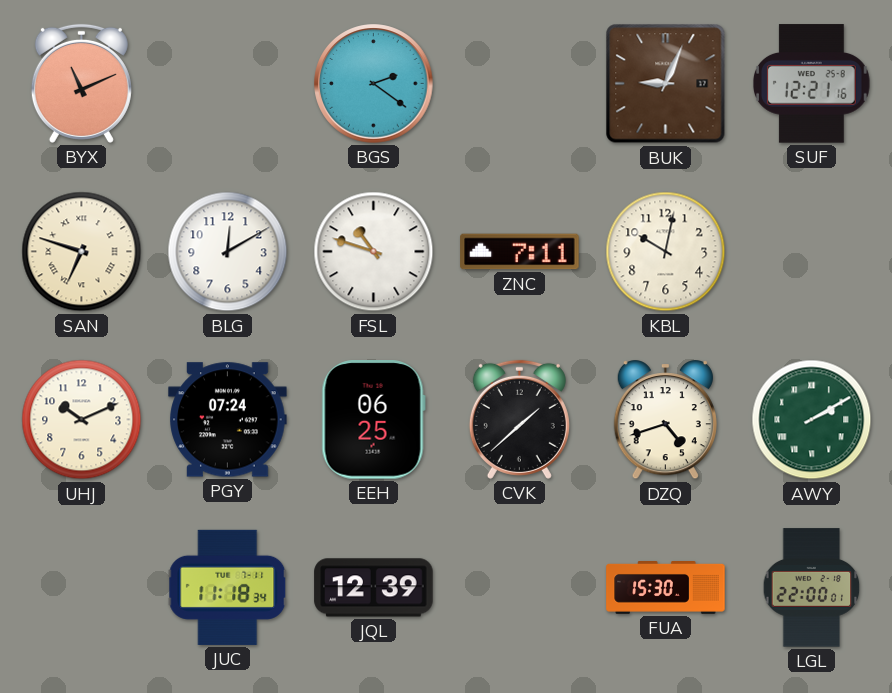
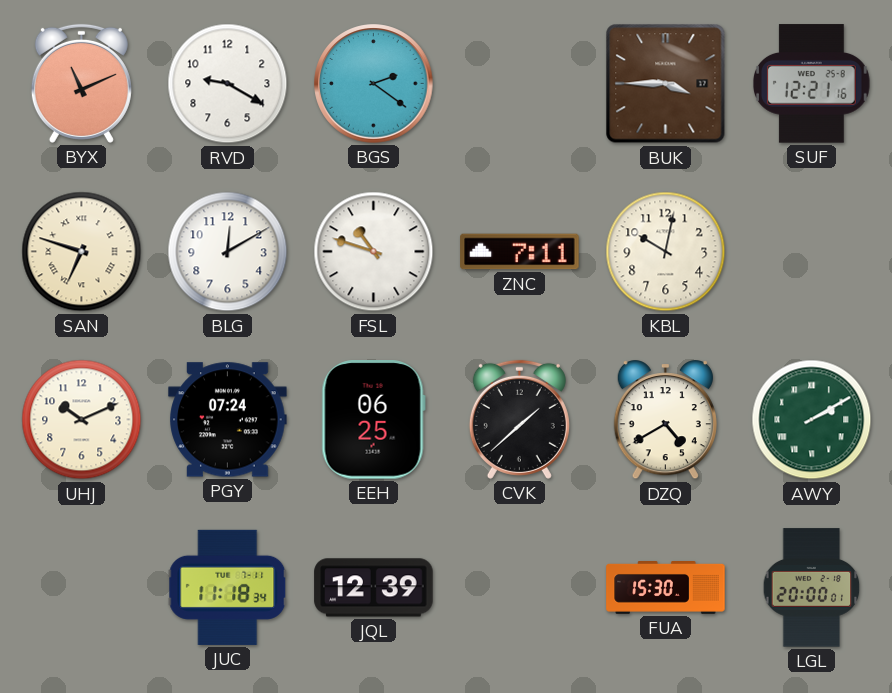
RVD: none -> 9:20
BUK: 9:04 -> 3:45
DZQ: 4:42 -> 4:40
LGL: 22:00 -> 20:00
